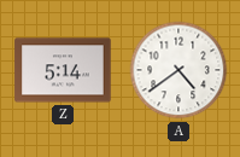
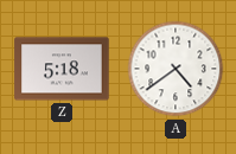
Z: 5:14 -> 5:18
